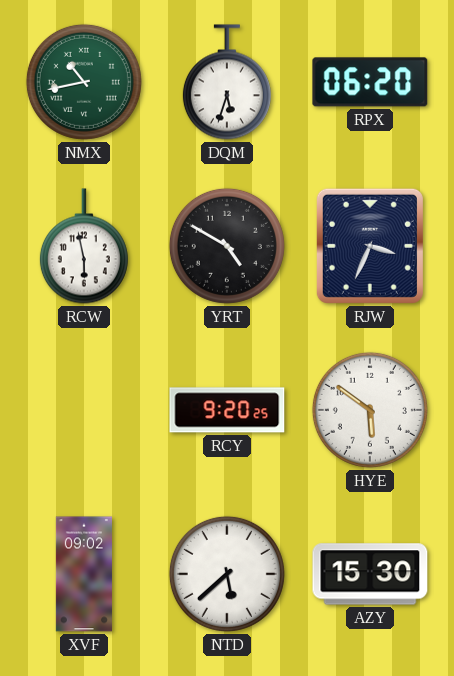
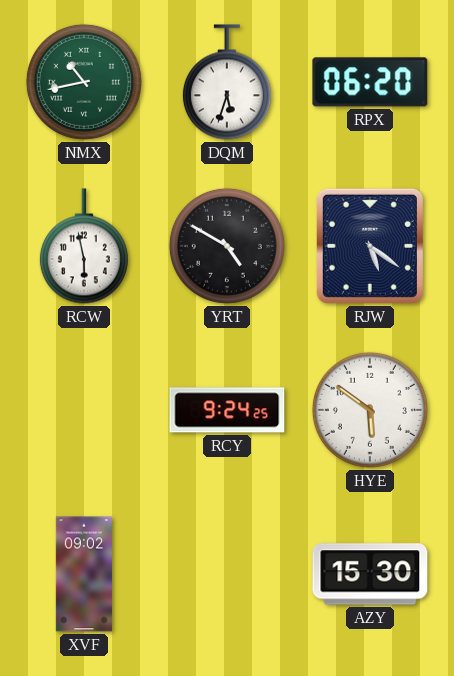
RJW: 3:34 -> 5:21
RCY: 9:20 -> 9:24
NTD: 5:38 -> none
